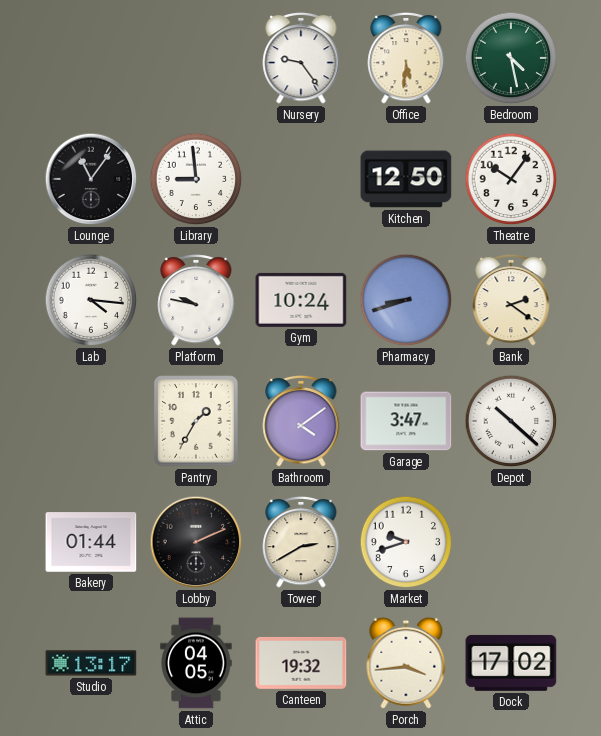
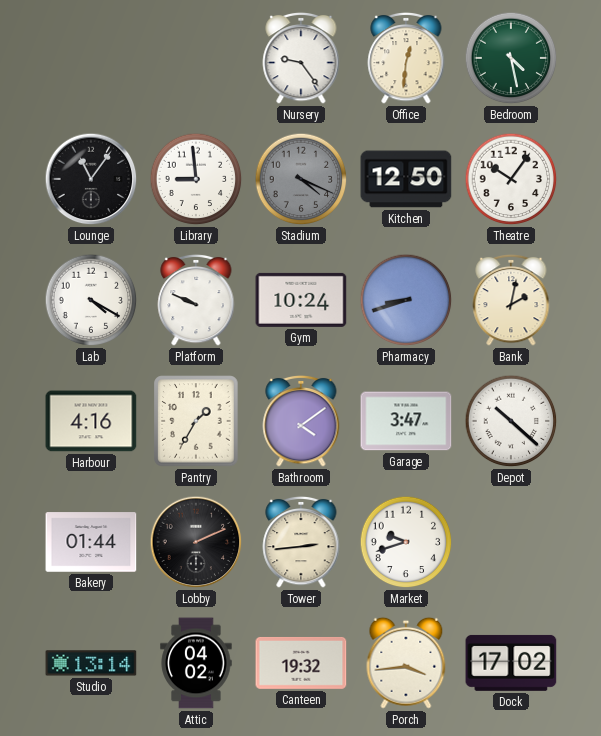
Office: 5:31 -> 12:31
Stadium: none -> 4:19
Lab: 4:16 -> 4:20
Platform: 9:47 -> 9:49
Bank: 2:21 -> 2:02
Harbour: none -> 4:16
Tower: 2:40 -> 2:44
Studio: 13:17 -> 13:14
Attic: 04:05 -> 04:02
